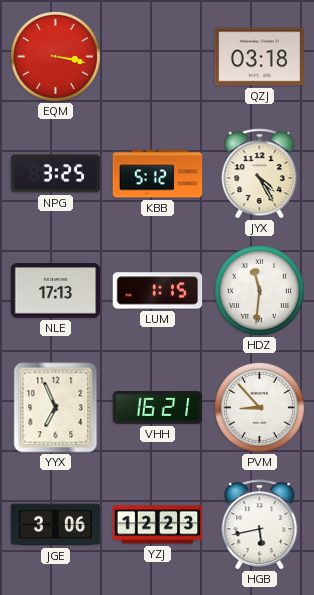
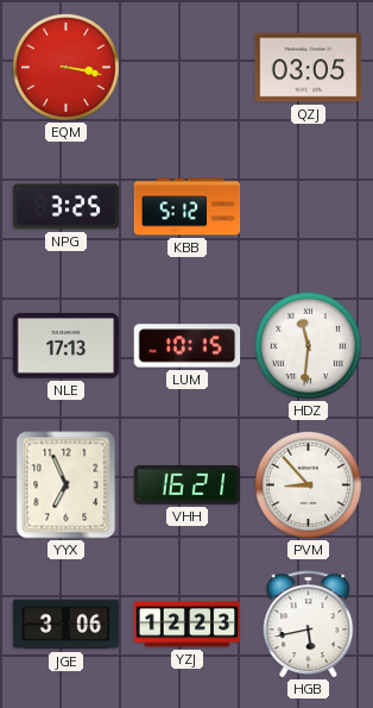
QZJ: 03:18 -> 03:05
JYX: 4:25 -> none
LUM: 1:15 -> 10:15
